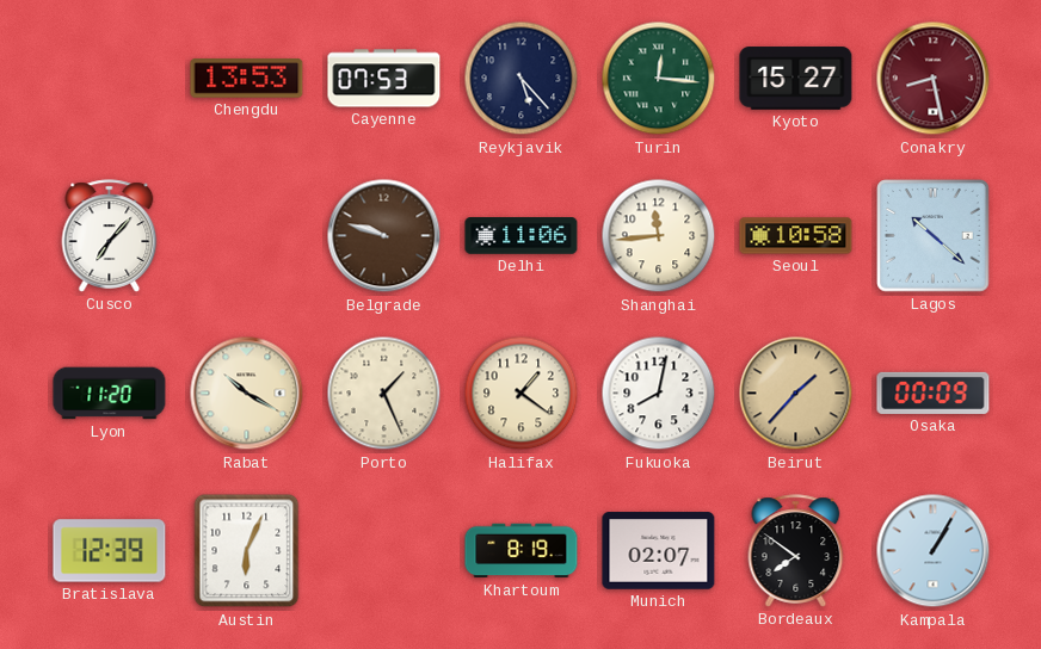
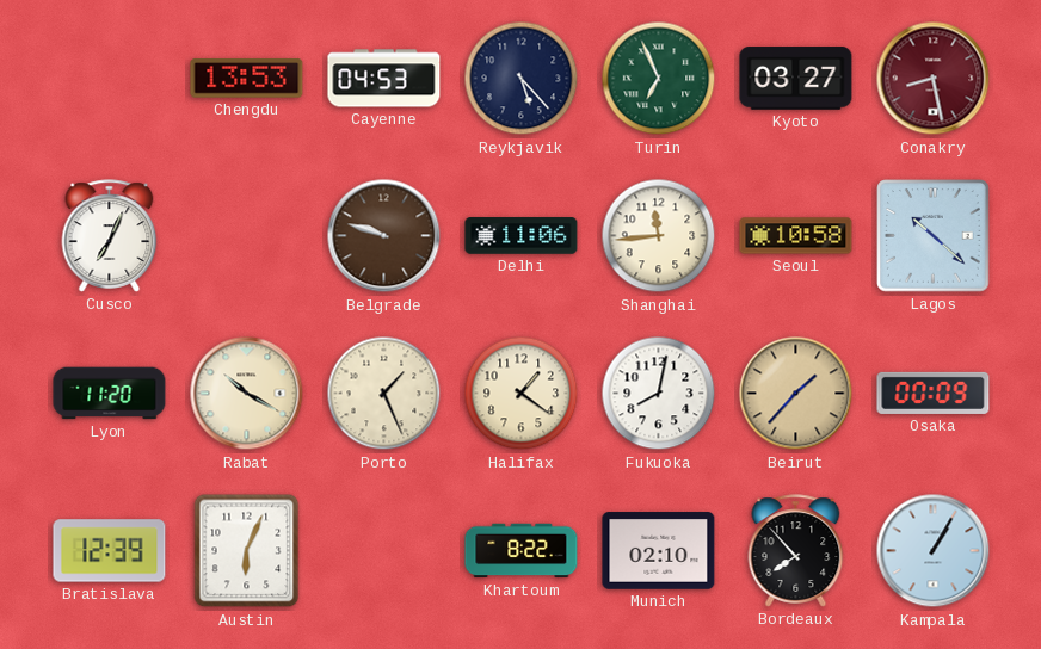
Cayenne: 07:53 -> 04:53
Turin: 12:16 -> 6:56
Kyoto: 15:27 -> 03:27
Cusco: 7:07 -> 7:04
Khartoum: 8:19 -> 8:22
Munich: 02:07 -> 02:10
Bordeaux: 7:51 -> 7:53
